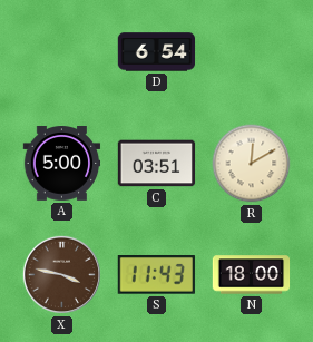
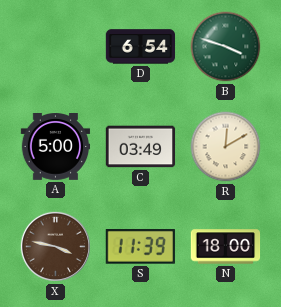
B: none -> 3:48
C: 03:51 -> 03:49
S: 11:43 -> 11:39
